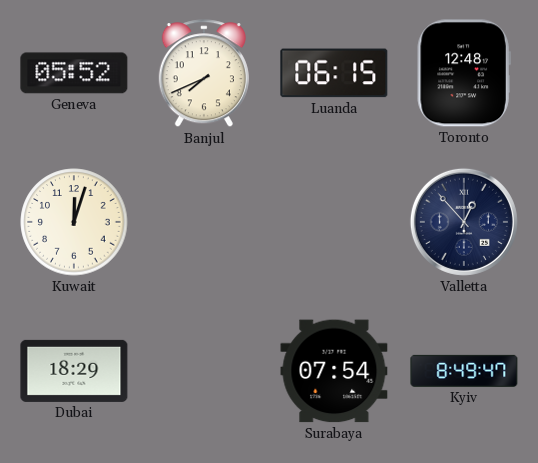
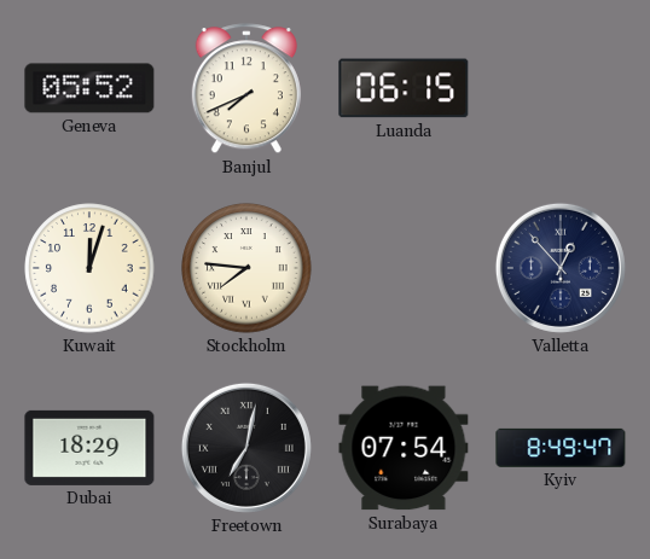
Toronto: 12:48 -> none
Stockholm: none -> 7:46
Freetown: none -> 7:02
